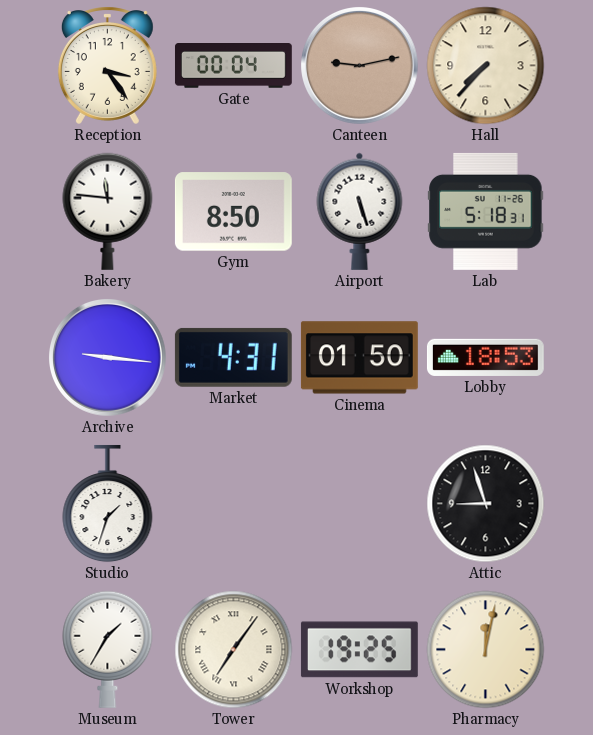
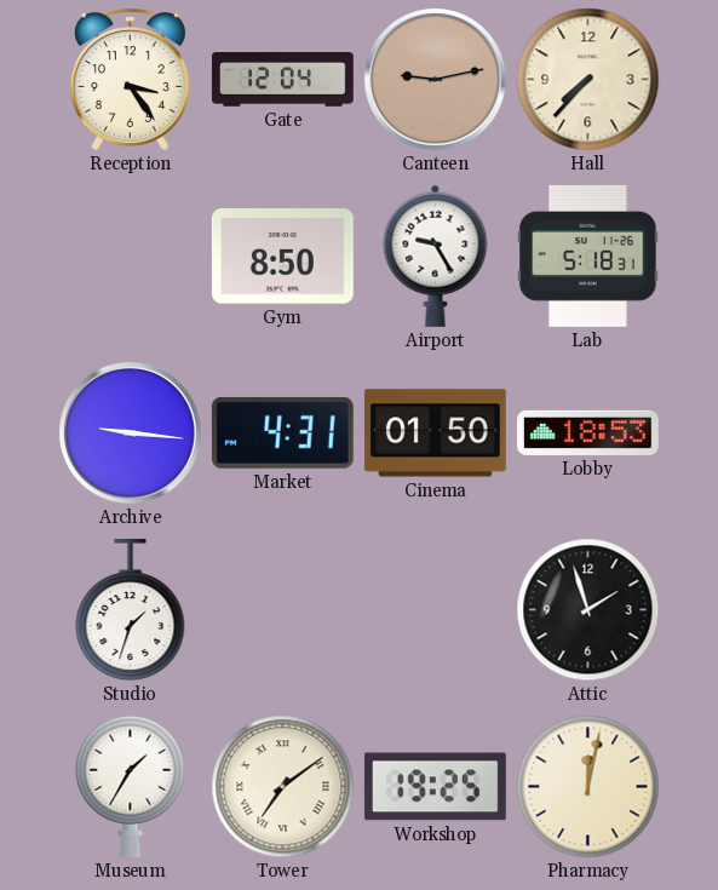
Gate: 00:04 -> 12:04
Bakery: 11:46 -> none
Airport: 5:27 -> 9:25
Attic: 8:57 -> 1:57
Tower: 7:06 -> 7:09
